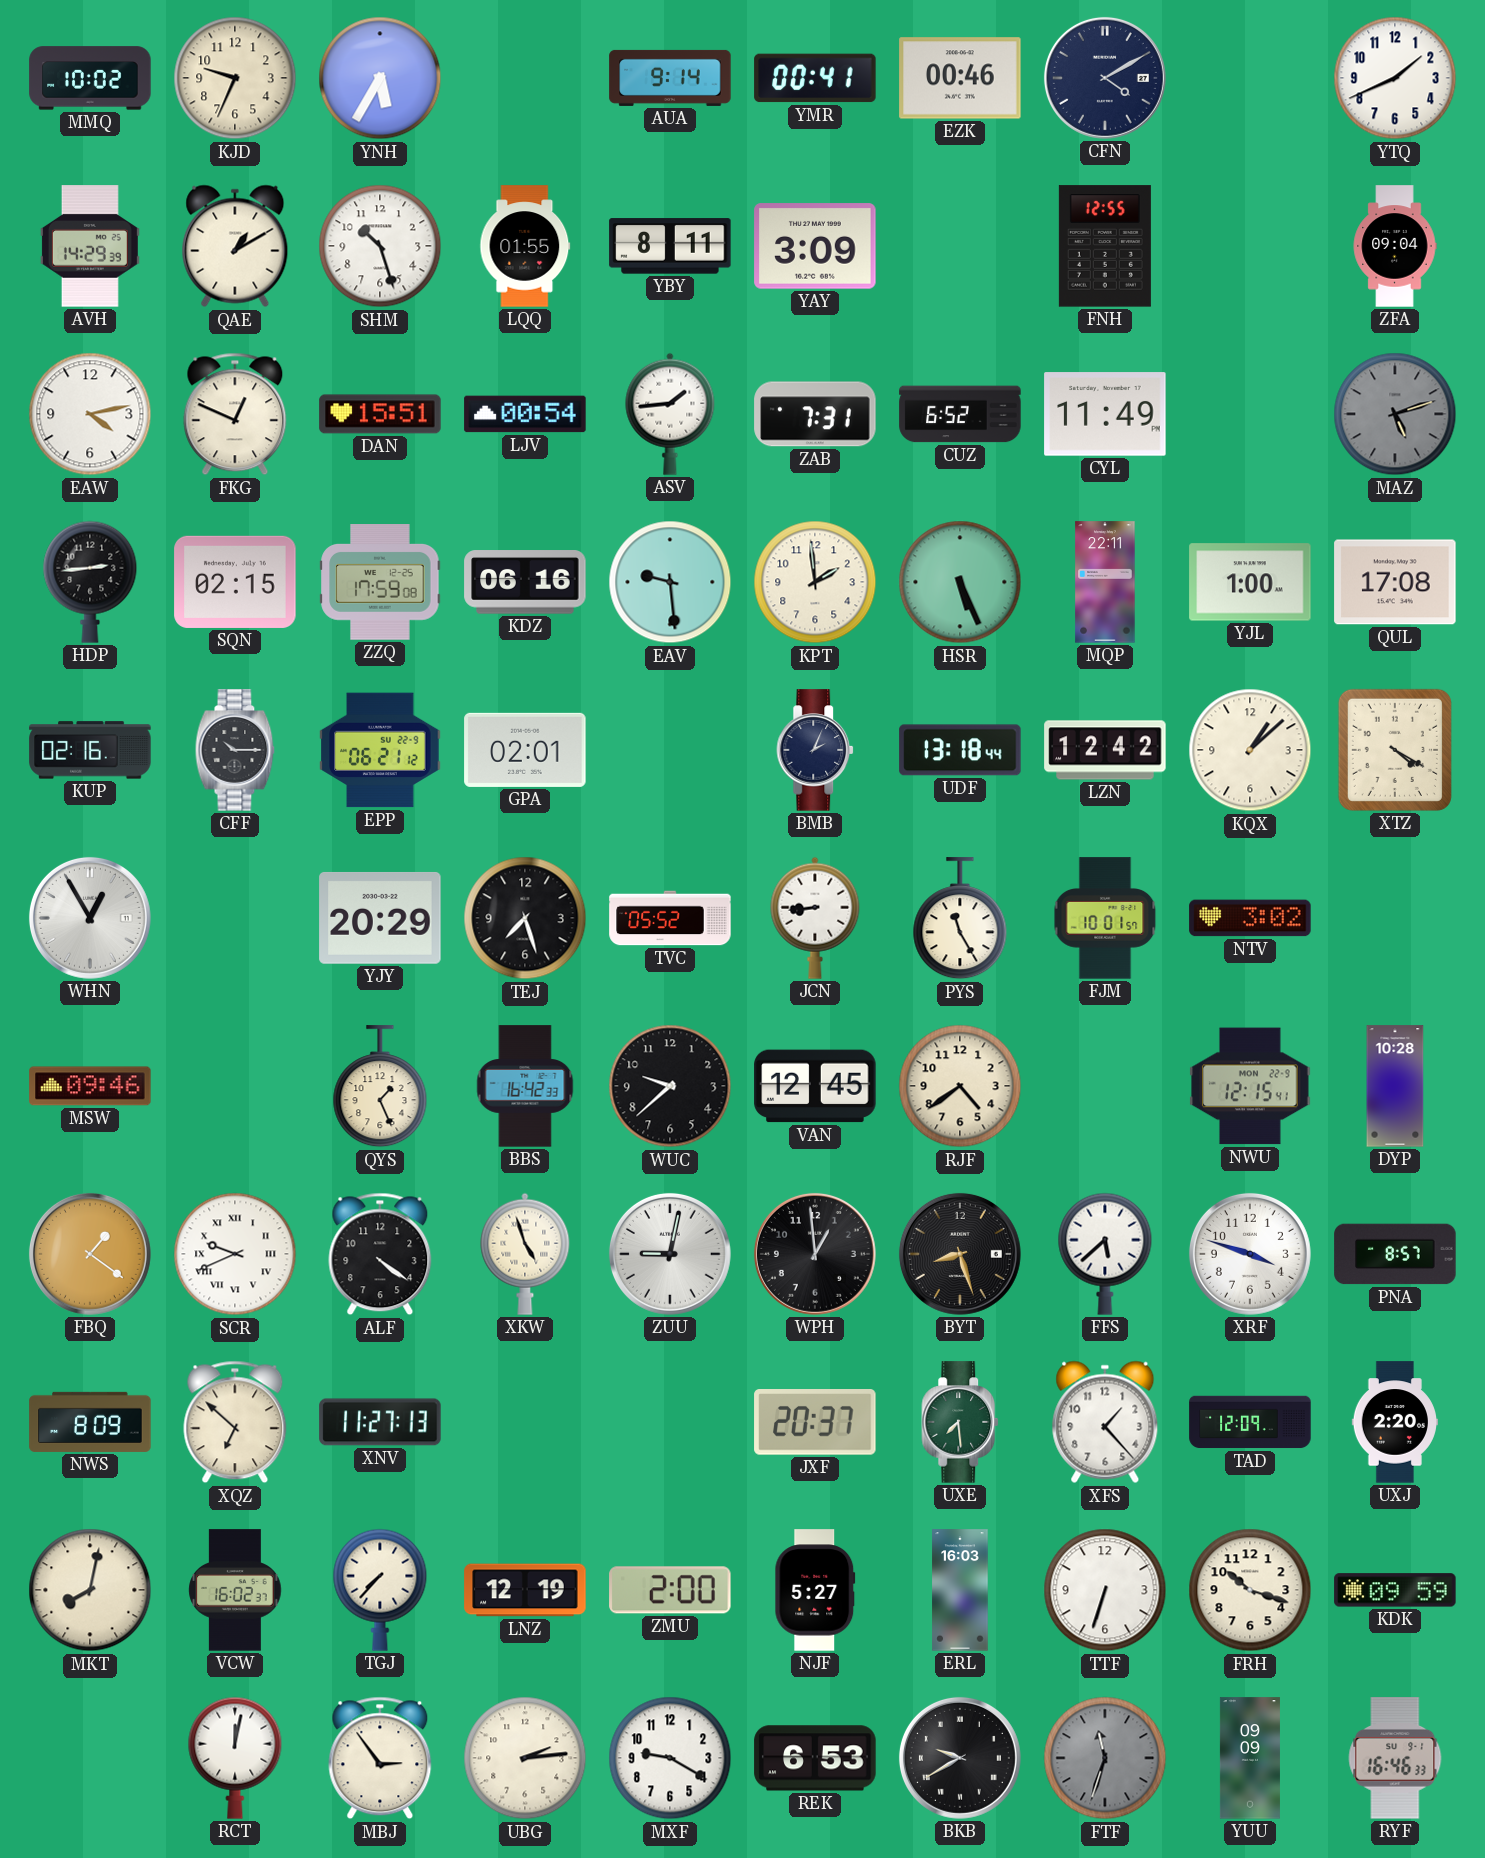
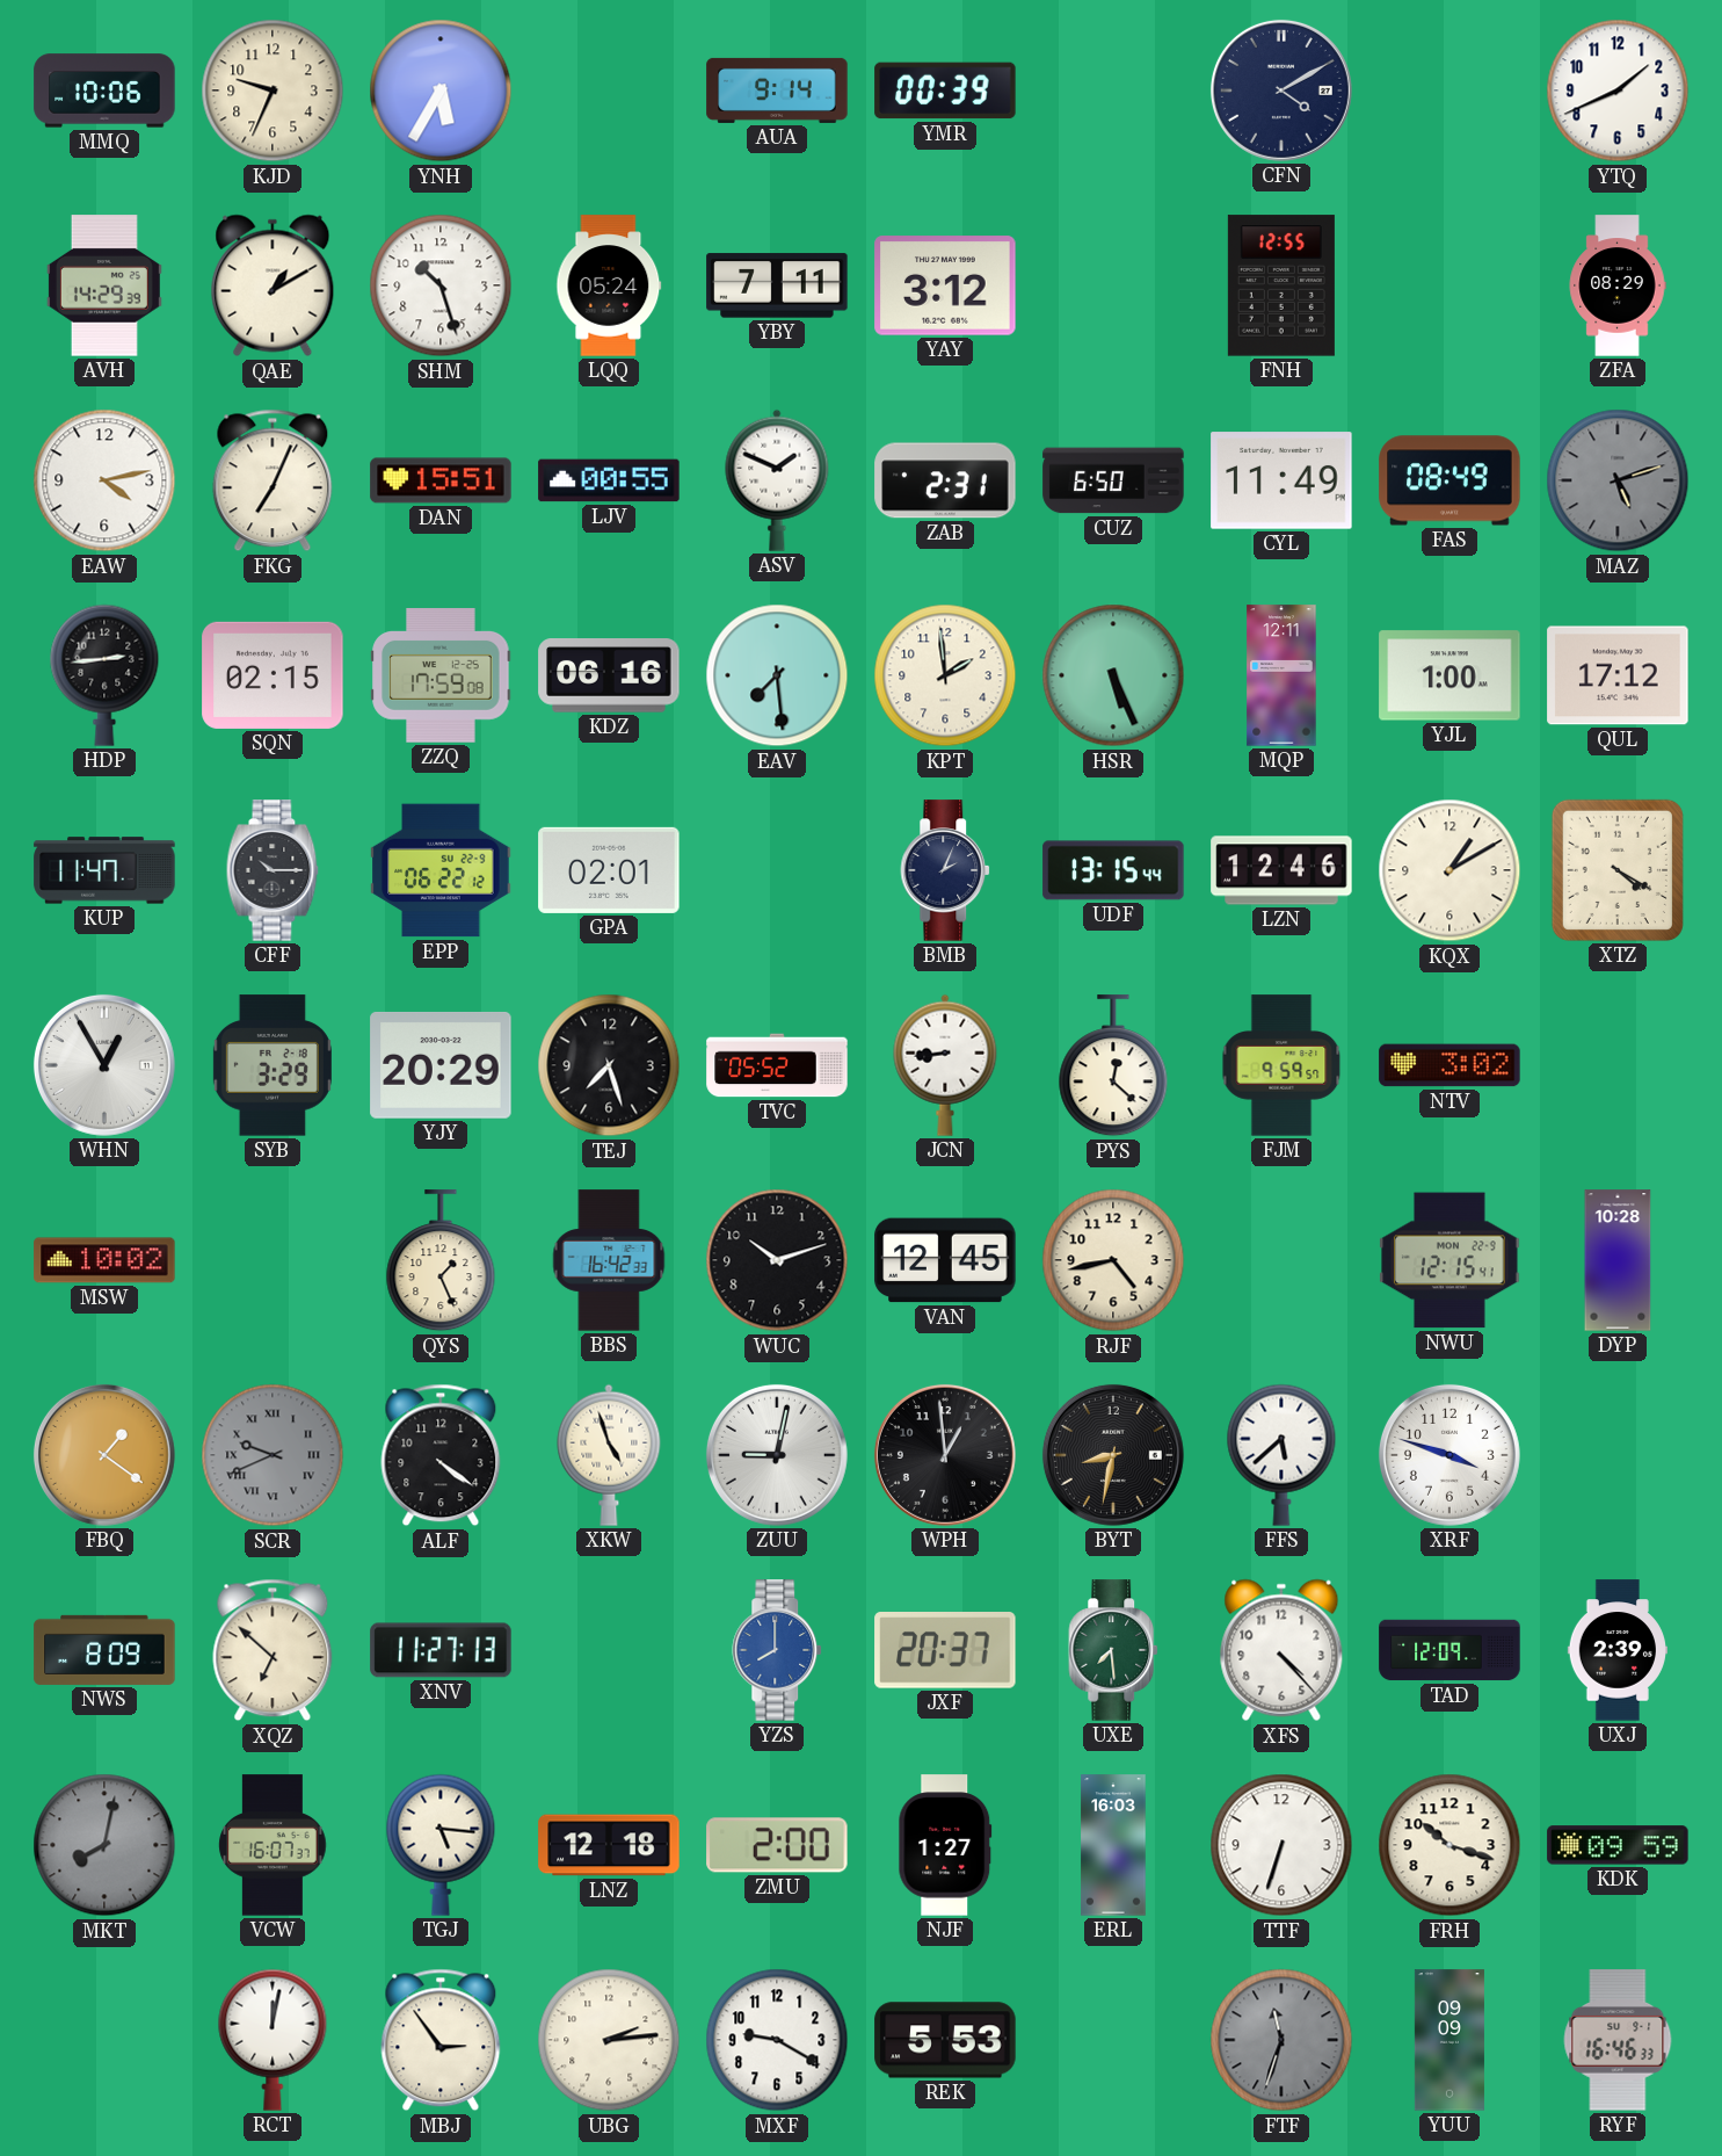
MMQ: 10:02 -> 10:06
YMR: 00:41 -> 00:39
EZK: 00:46 -> none
LQQ: 01:55 -> 05:24
YBY: 8:11 -> 7:11
YAY: 3:09 -> 3:12
ZFA: 09:04 -> 08:29
FKG: 12:49 -> 7:04
LJV: 00:54 -> 00:55
ASV: 1:44 -> 1:49
ZAB: 7:31 -> 2:31
CUZ: 6:52 -> 6:50
FAS: none -> 08:49
EAV: 9:29 -> 7:29
MQP: 22:11 -> 12:11
QUL: 17:08 -> 17:12
KUP: 02:16 -> 11:47
EPP: 06:21 -> 06:22
UDF: 13:18 -> 13:15
LZN: 12:42 -> 12:46
KQX: 1:08 -> 1:10
SYB: none -> 3:29
PYS: 11:25 -> 12:22
FJM: 10:01 -> 9:59
MSW: 09:46 -> 10:02
WUC: 9:38 -> 10:12
RJF: 4:39 -> 4:43
SCR dial: white -> grey
BYT: 8:27 -> 8:32
PNA: 8:57 -> none
YZS: none -> 8:00
XFS: 1:23 -> 4:23
UXJ: 2:20 -> 2:39
MKT dial: cream -> grey
VCW: 16:02 -> 16:07
TGJ: 7:37 -> 5:16
LNZ: 12:19 -> 12:18
NJF: 5:27 -> 1:27
REK: 6:53 -> 5:53
BKB: 9:40 -> none
